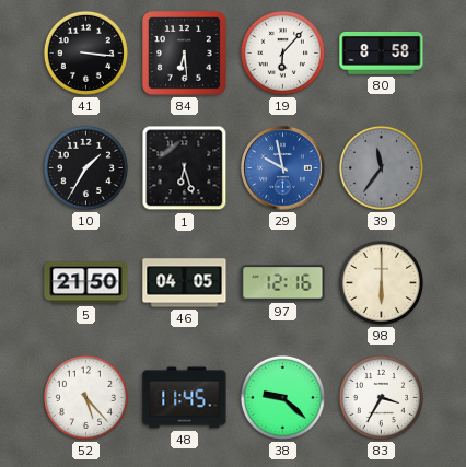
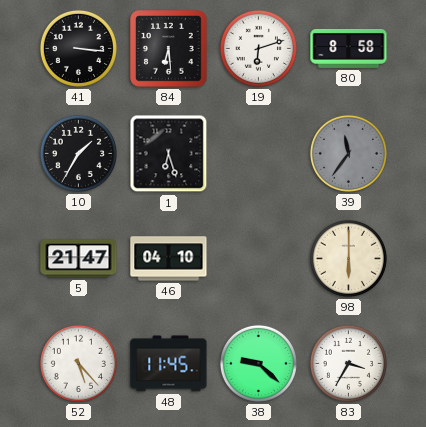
19: 6:07 -> 6:12
29: 9:58 -> none
5: 21:50 -> 21:47
46: 04:05 -> 04:10
97: 12:16 -> none
